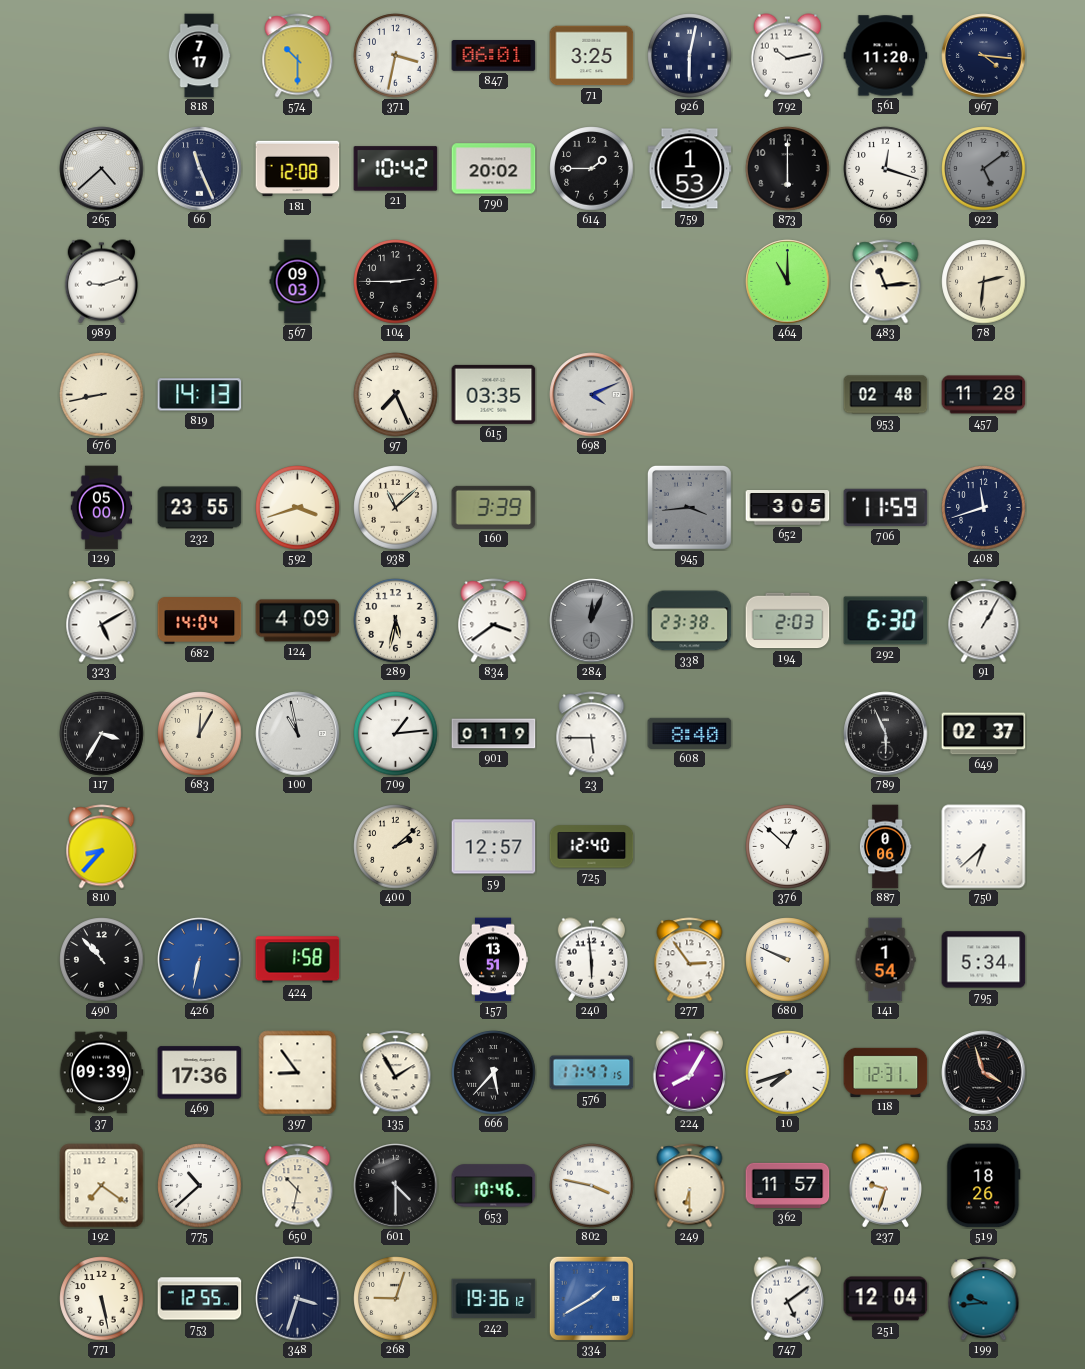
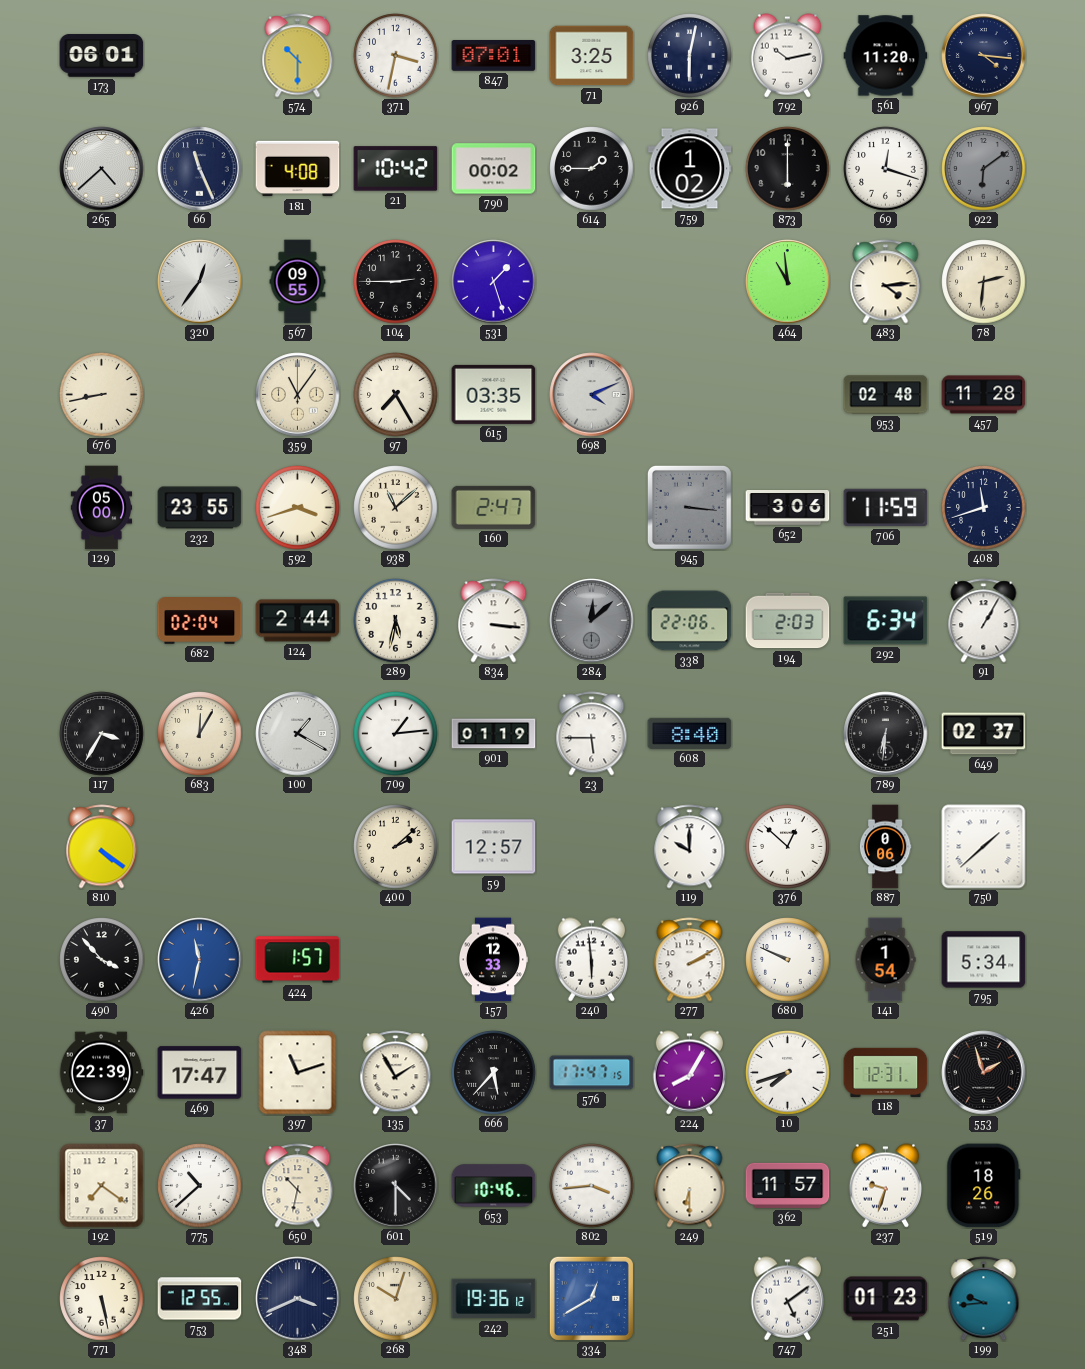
173: none -> 06:01
818: 7:17 -> none
847: 06:01 -> 07:01
181: 12:08 -> 4:08
790: 20:02 -> 00:02
759: 1:53 -> 1:02
922: 5:09 -> 6:09
989: 9:12 -> none
320: none -> 12:36
567: 09:03 -> 09:55
531: none -> 1:27
464: 11:00 -> 10:59
483: 11:14 -> 4:14
819: 14:13 -> none
359: none -> 11:06
97: 7:26 -> 7:25
160: 3:39 -> 2:47
945: 3:44 -> 3:16
652: 3:05 -> 3:06
323: 5:10 -> none
682: 14:04 -> 02:04
124: 4:09 -> 2:44
834: 3:39 -> 3:16
284: 12:04 -> 12:08
338: 23:38 -> 22:06
292: 6:30 -> 6:34
100: 10:58 -> 1:20
789: 5:56 -> 6:31
810: 8:37 -> 4:21
725: 12:40 -> none
119: none -> 10:00
750: 6:38 -> 1:38
490: 10:53 -> 3:53
426: 6:32 -> 11:32
424: 1:58 -> 1:57
157: 13:51 -> 12:33
277: 2:54 -> 2:10
37: 09:39 -> 22:39
469: 17:36 -> 17:47
397: 8:54 -> 11:12
553: 3:57 -> 1:57
802: 3:47 -> 3:44
348: 3:33 -> 3:41
268: 9:03 -> 10:03
334: 1:40 -> 12:40
251: 12:04 -> 01:23
